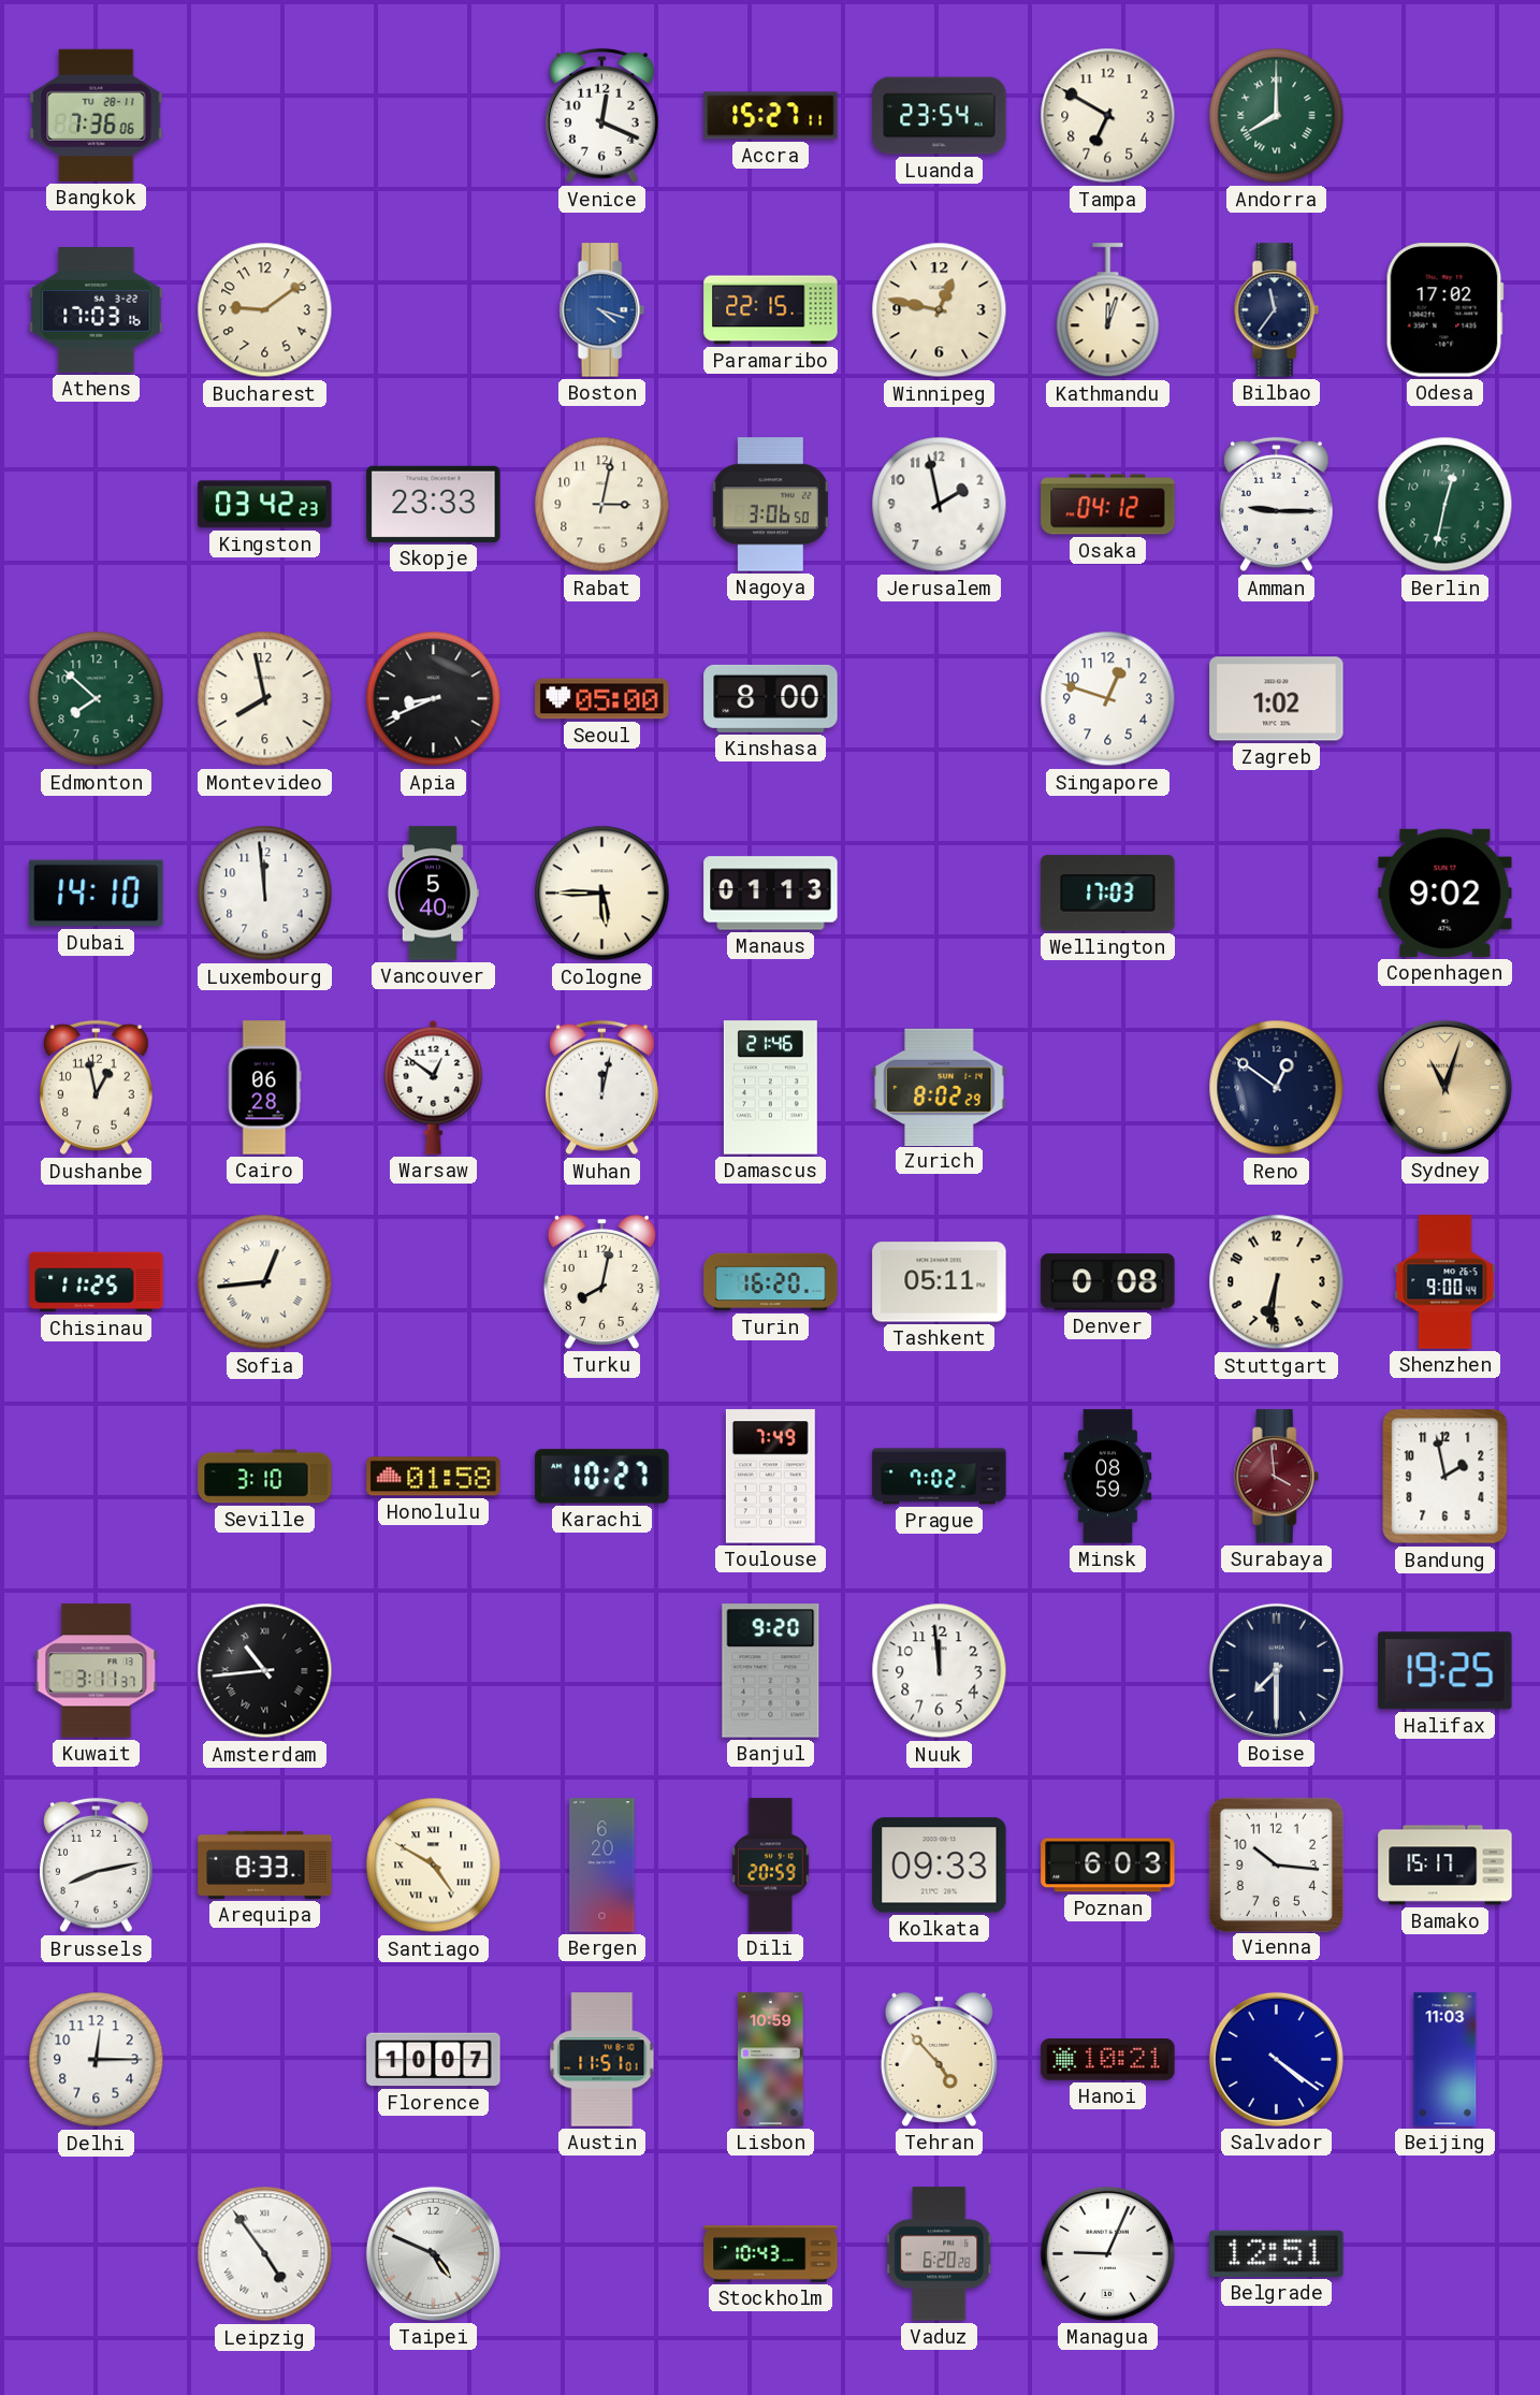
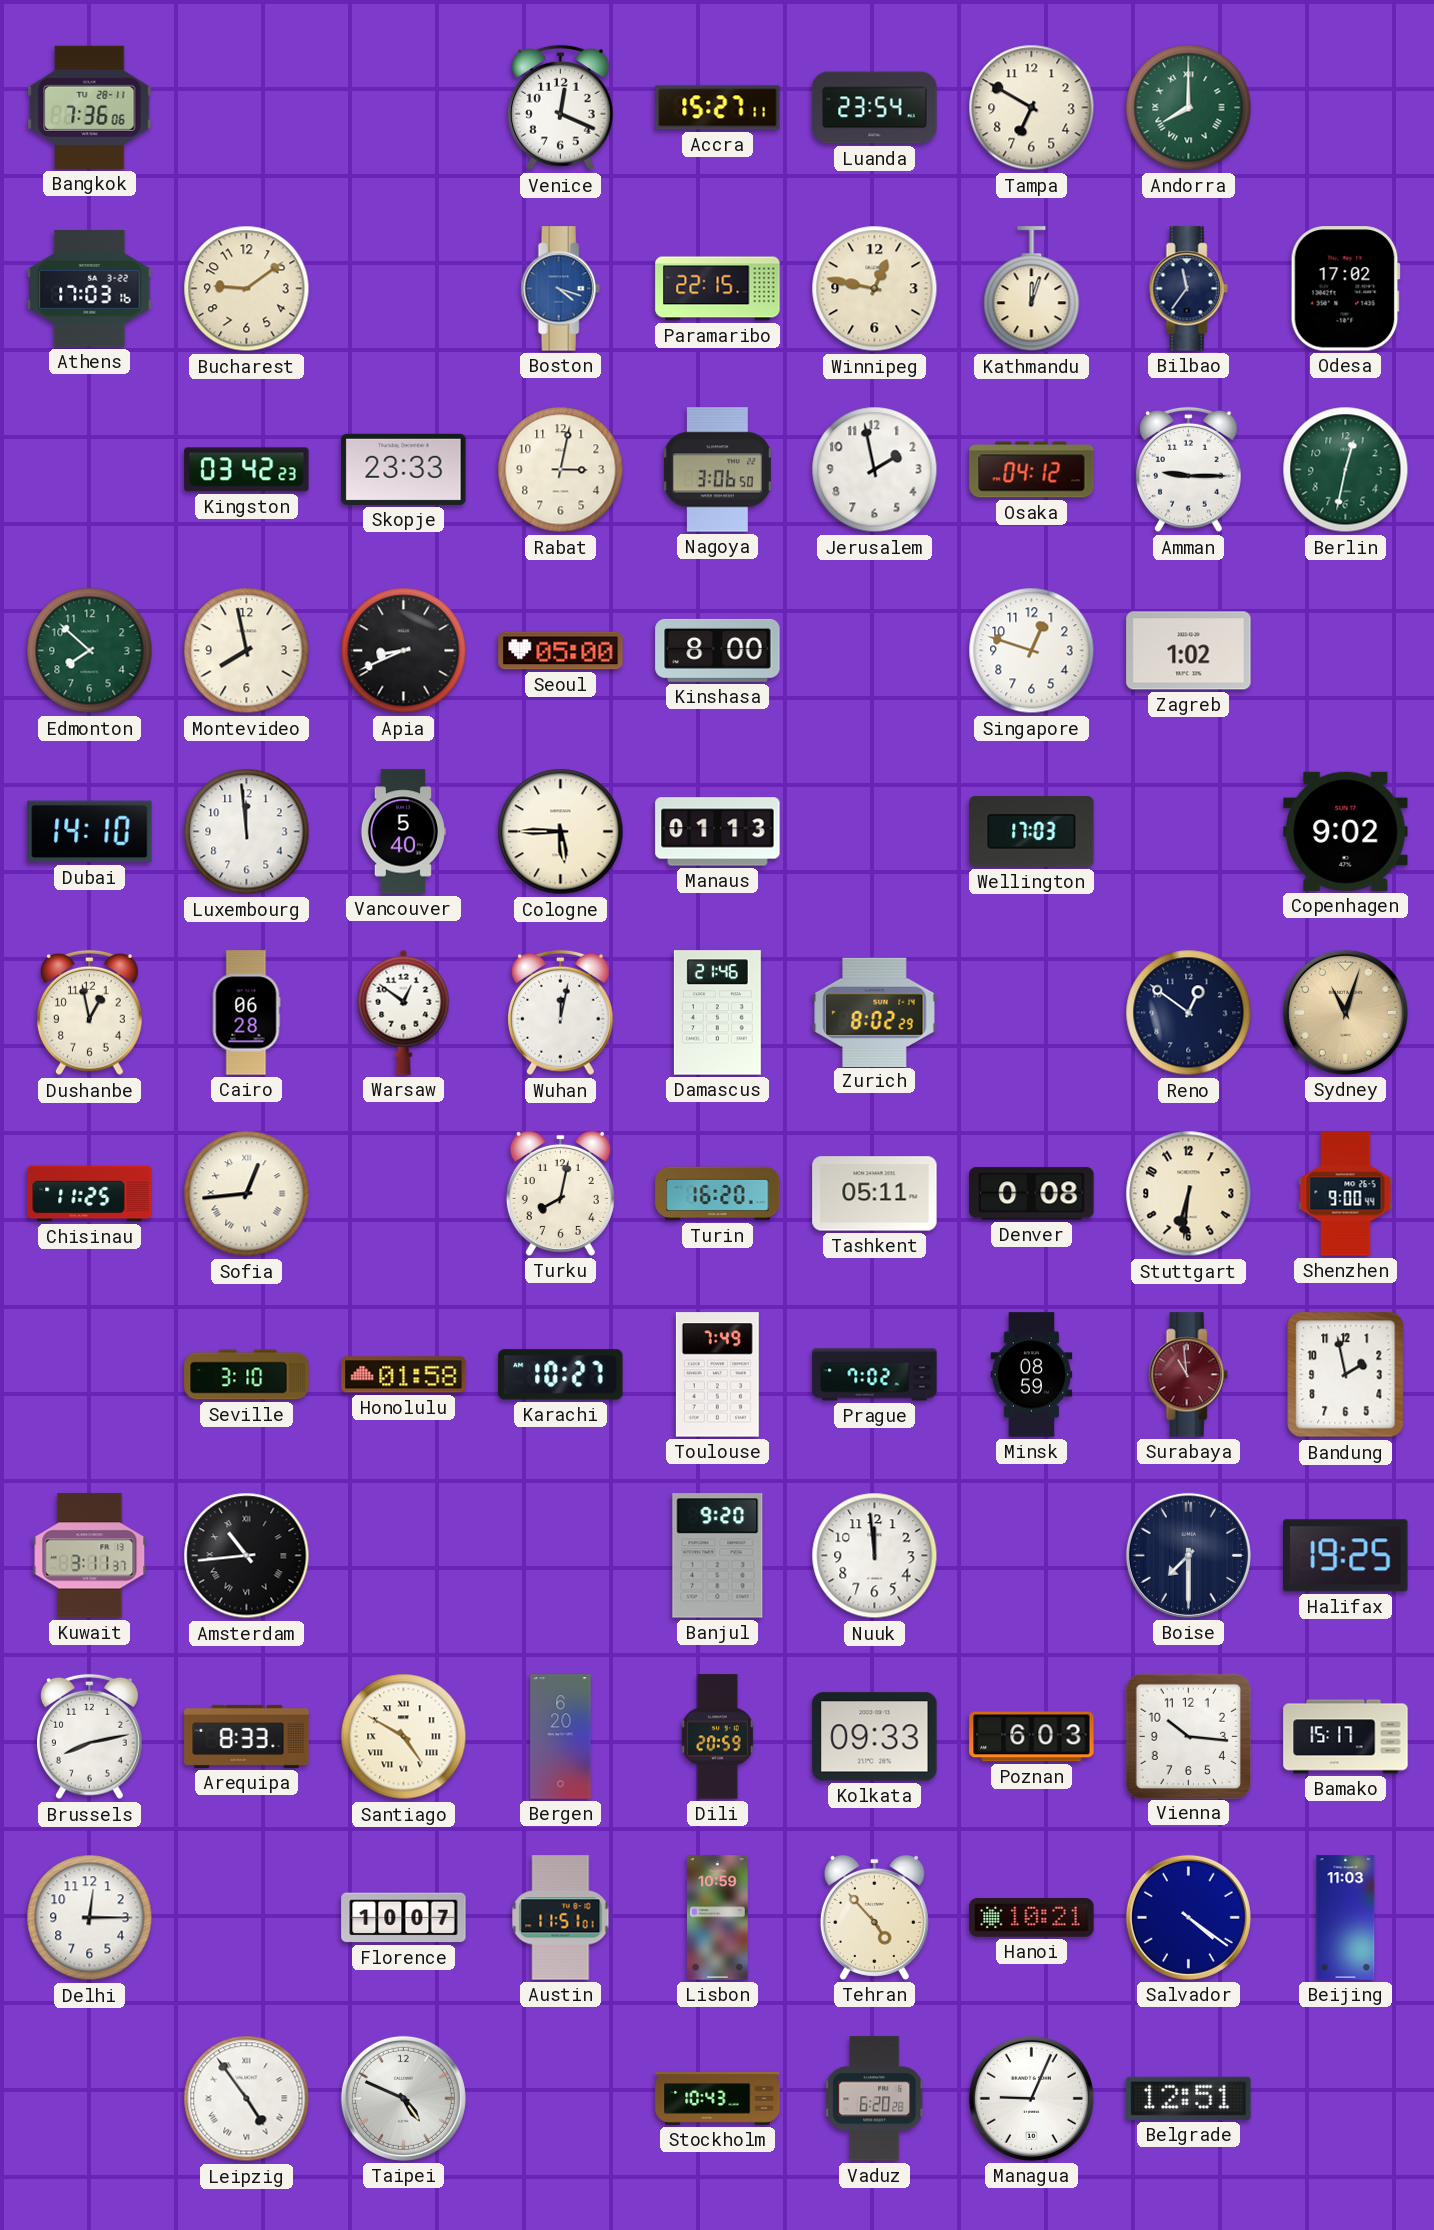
Surabaya: 3:59 -> 10:59
